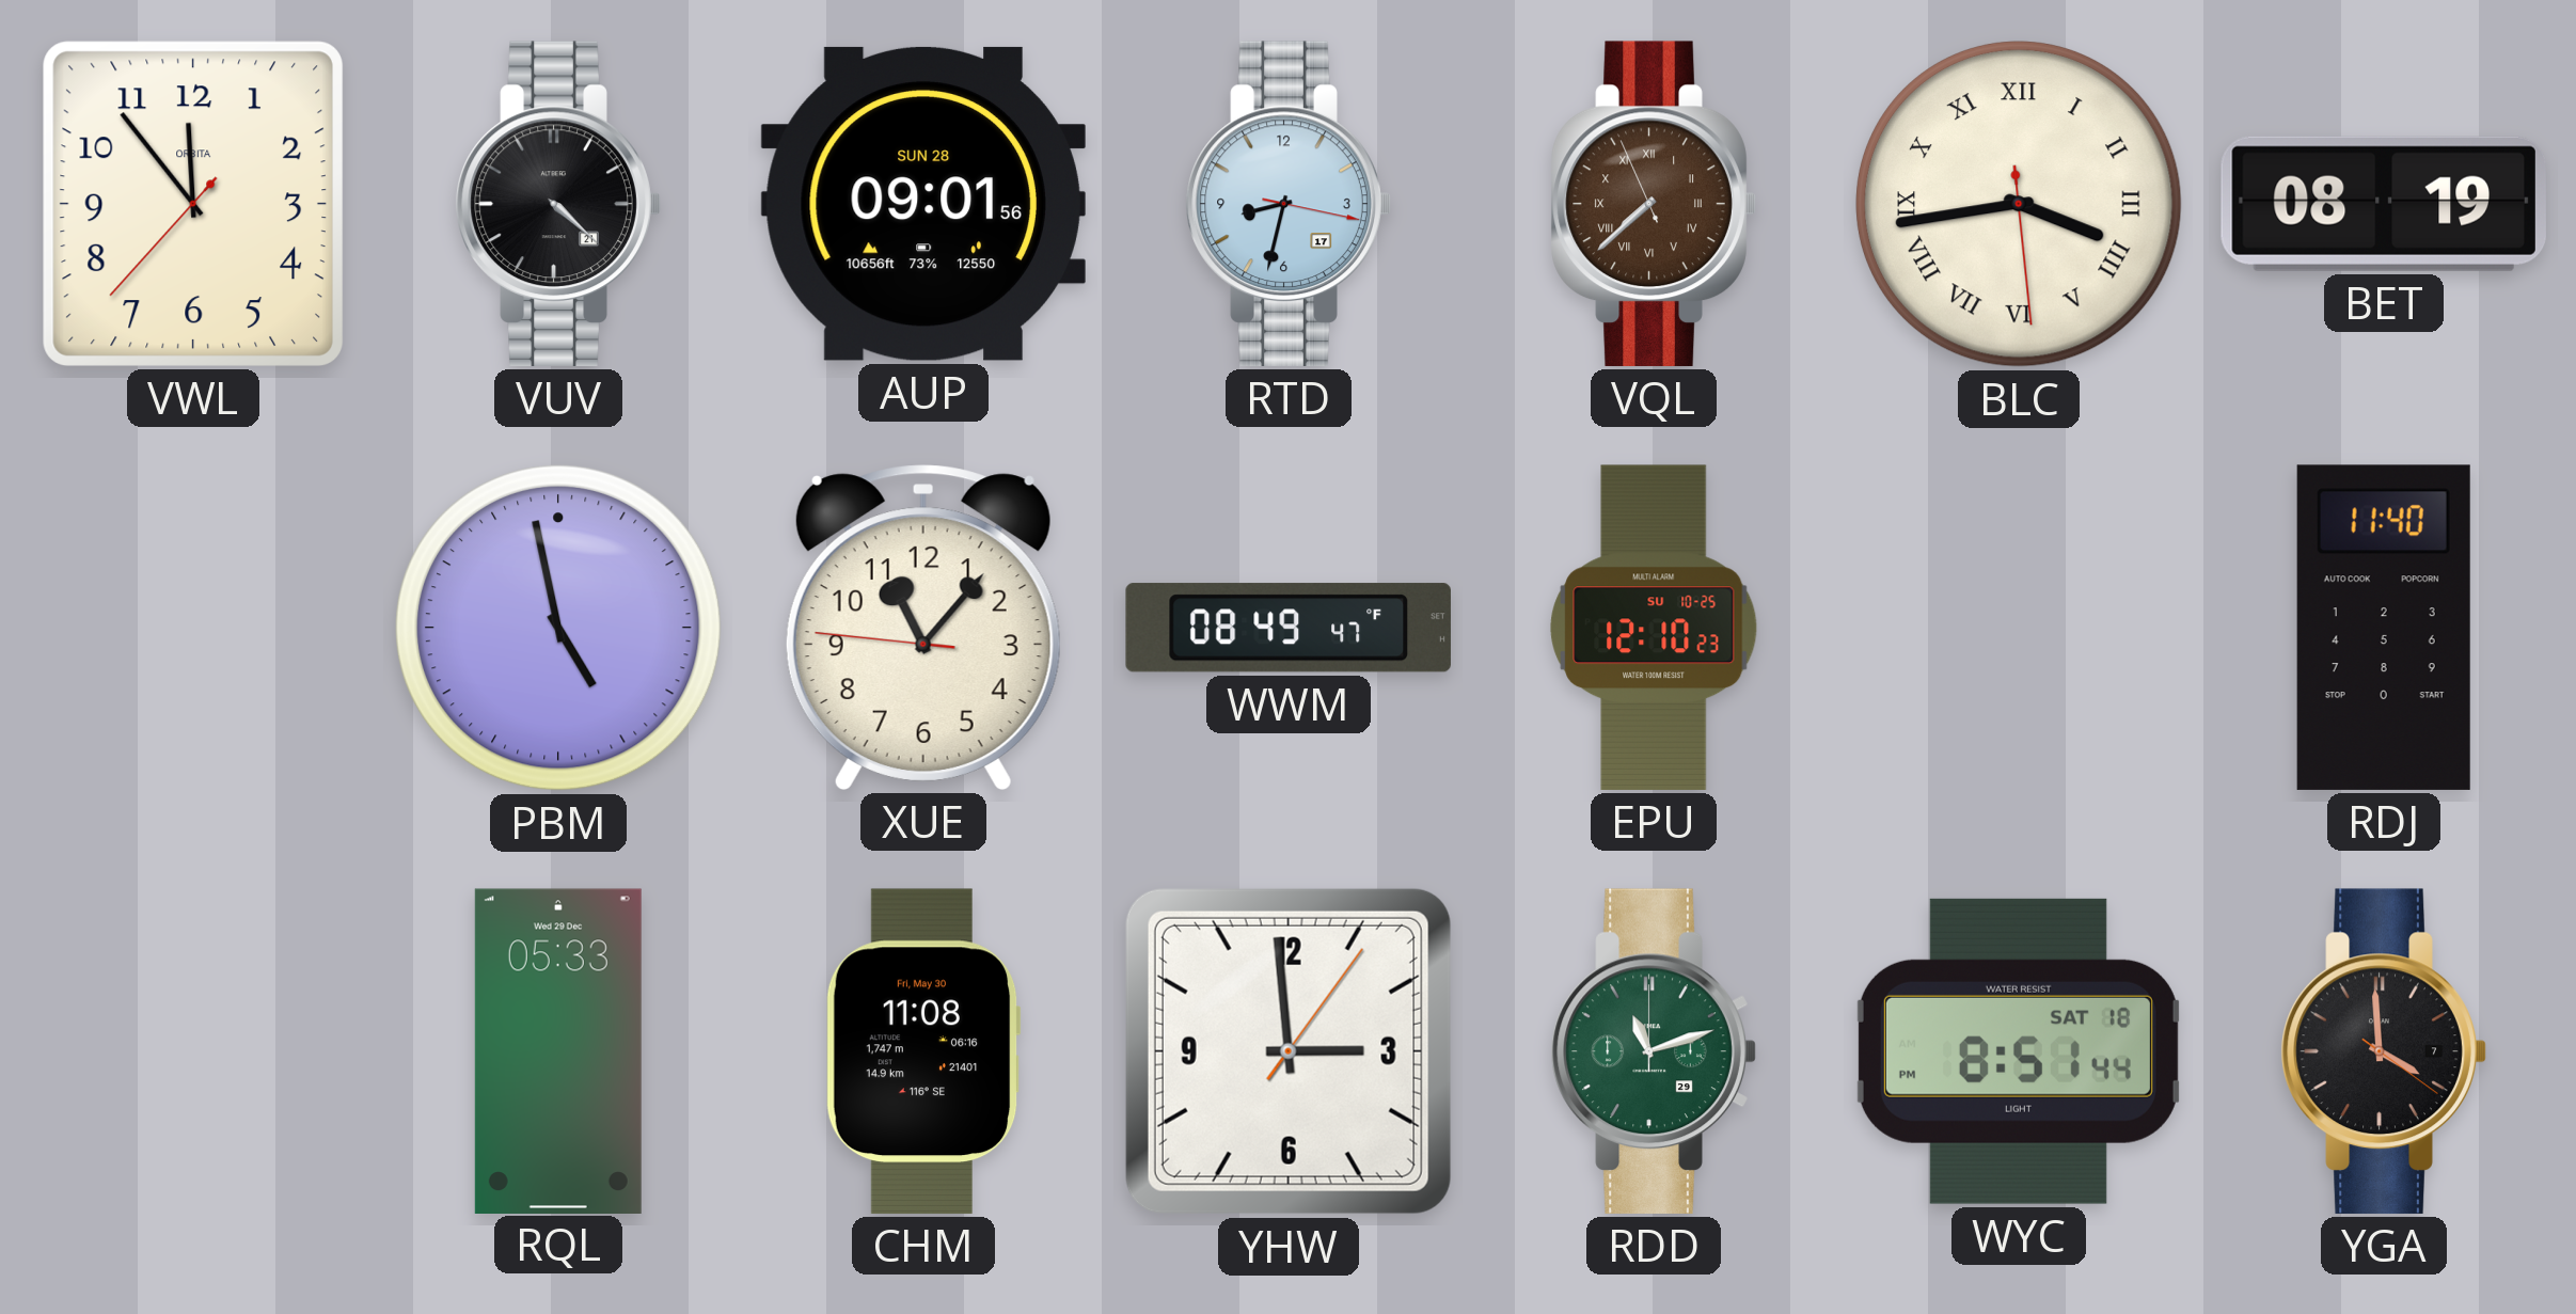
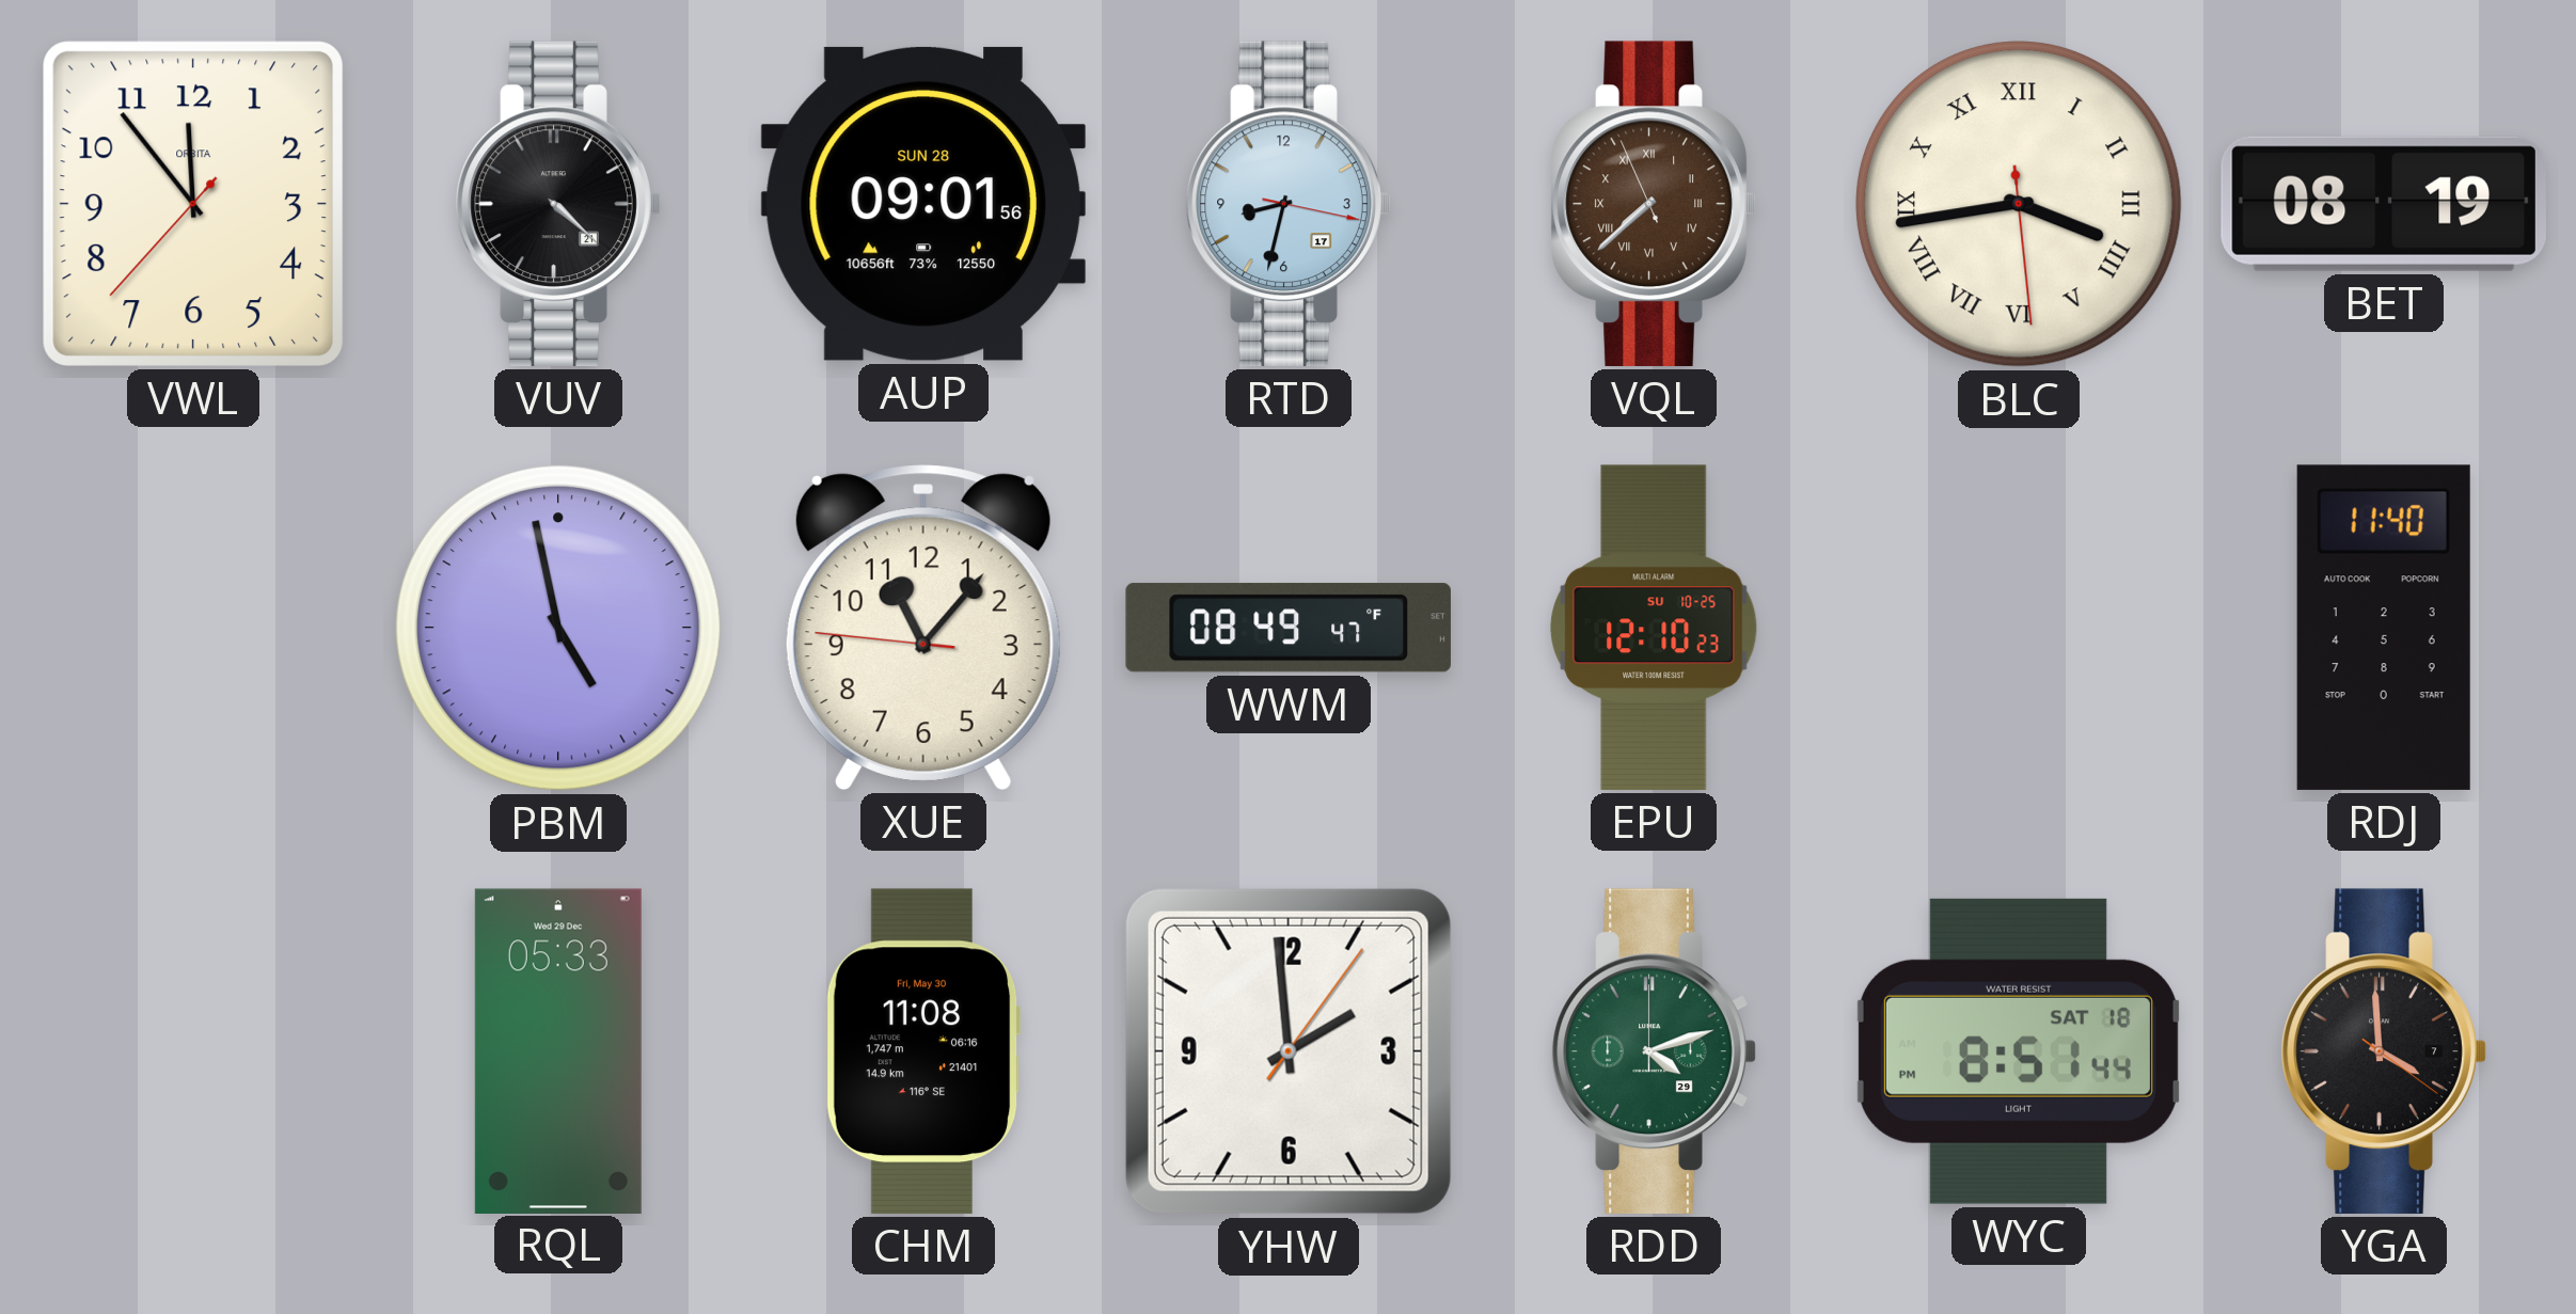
YHW: 2:59 -> 1:59
RDD: 11:12 -> 4:12
